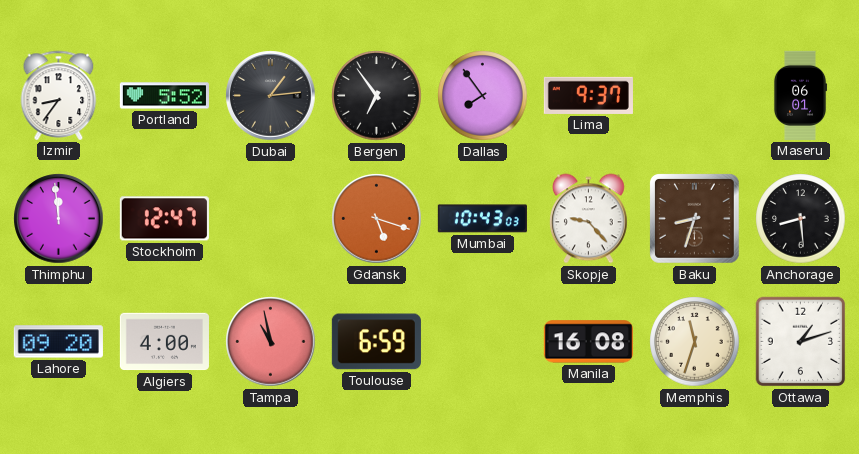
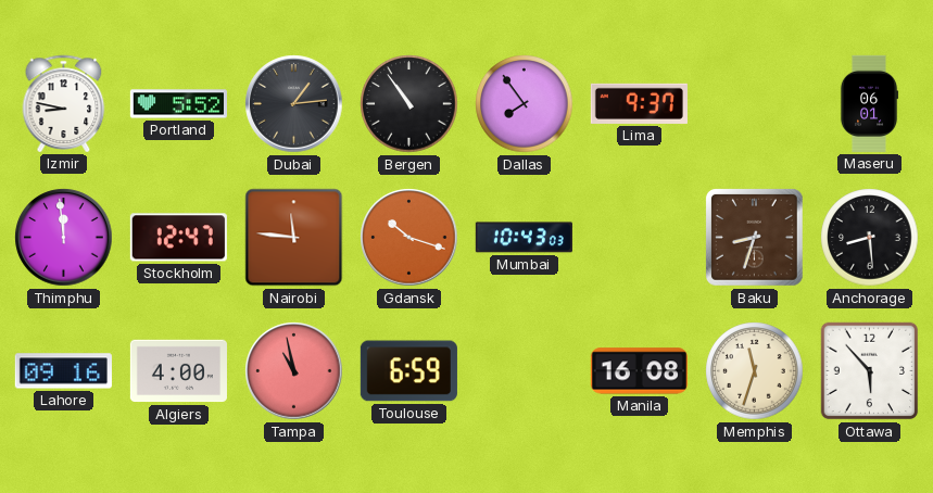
Izmir: 8:36 -> 8:47
Bergen: 6:54 -> 10:54
Nairobi: none -> 11:46
Gdansk: 5:18 -> 10:18
Skopje: 9:23 -> none
Lahore: 09:20 -> 09:16
Ottawa: 1:12 -> 5:53
